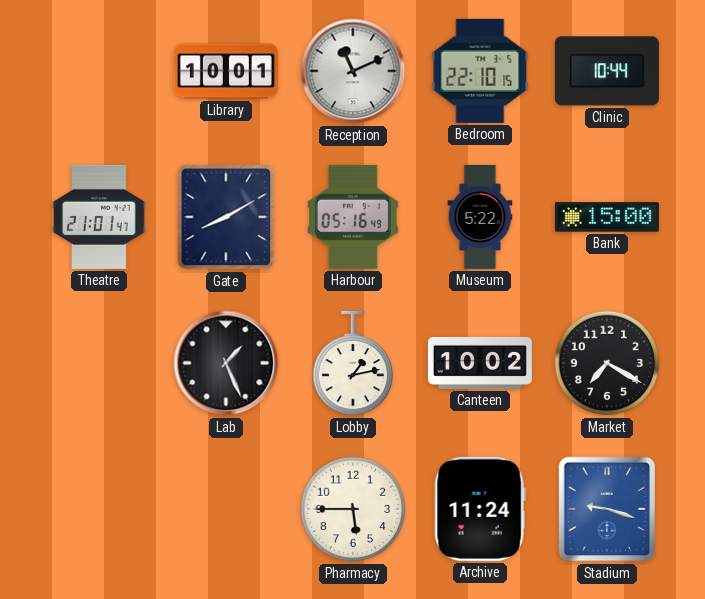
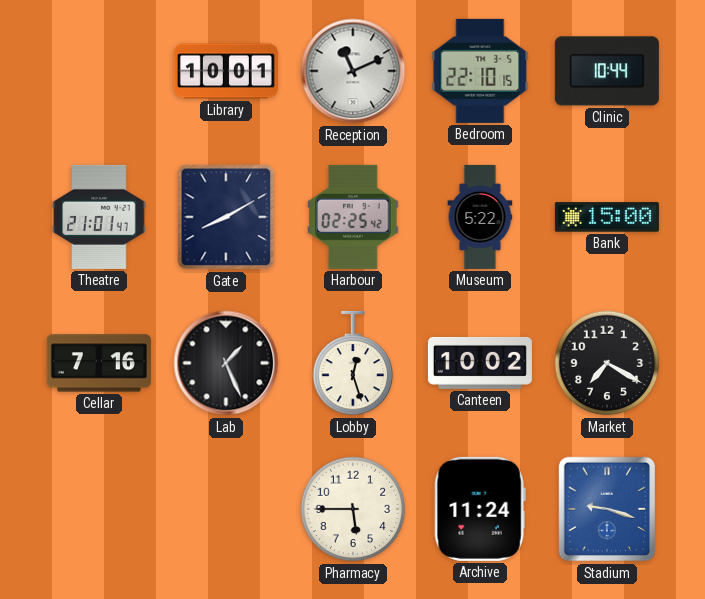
Harbour: 05:16 -> 02:25
Cellar: none -> 7:16
Lobby: 1:13 -> 12:27
